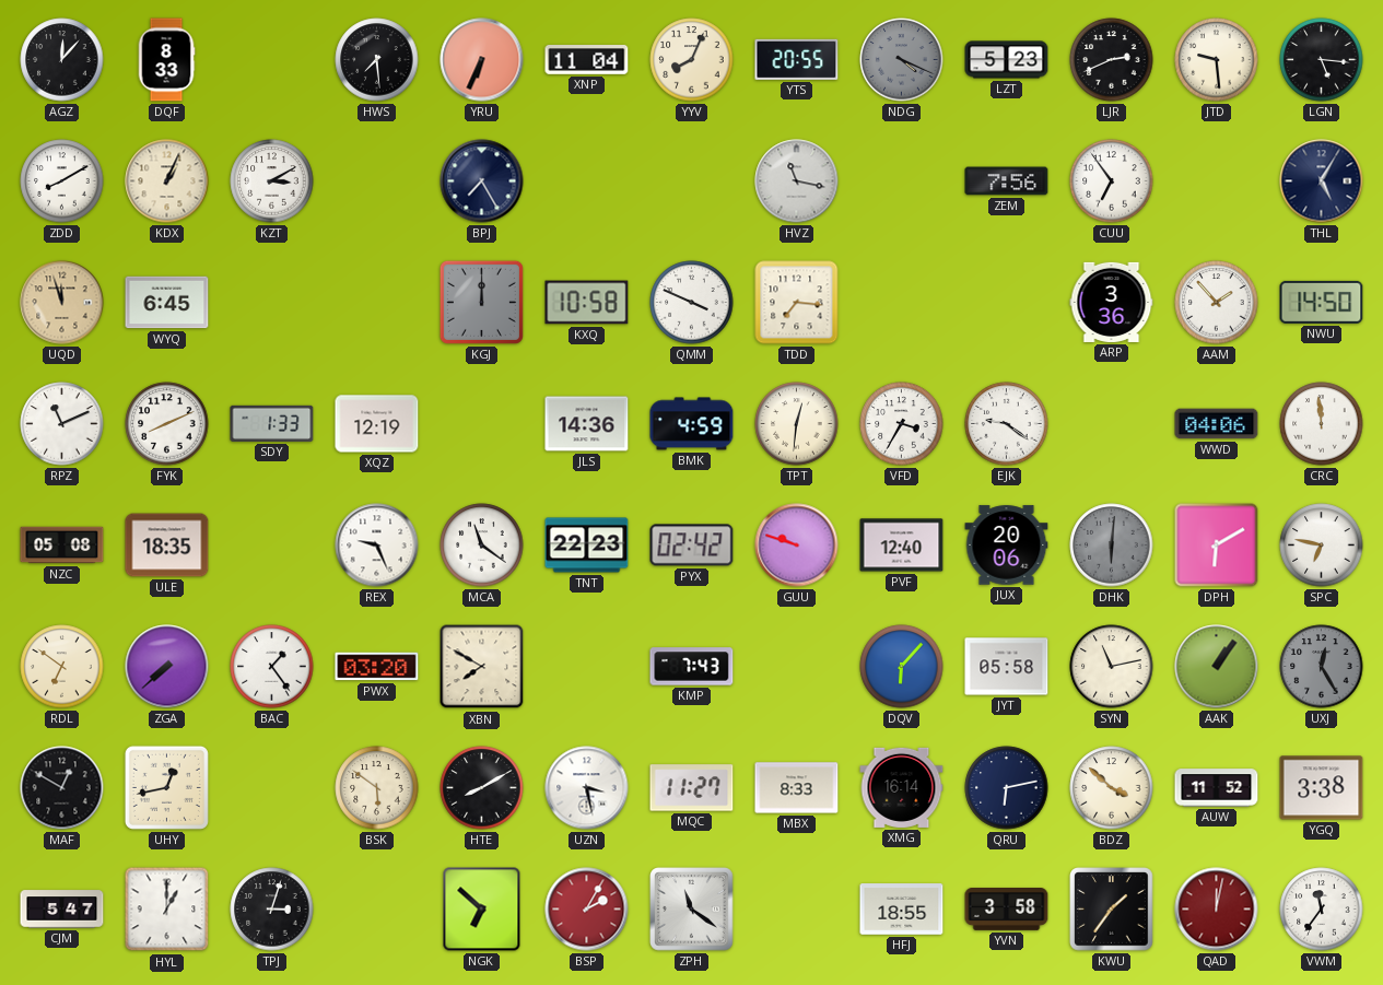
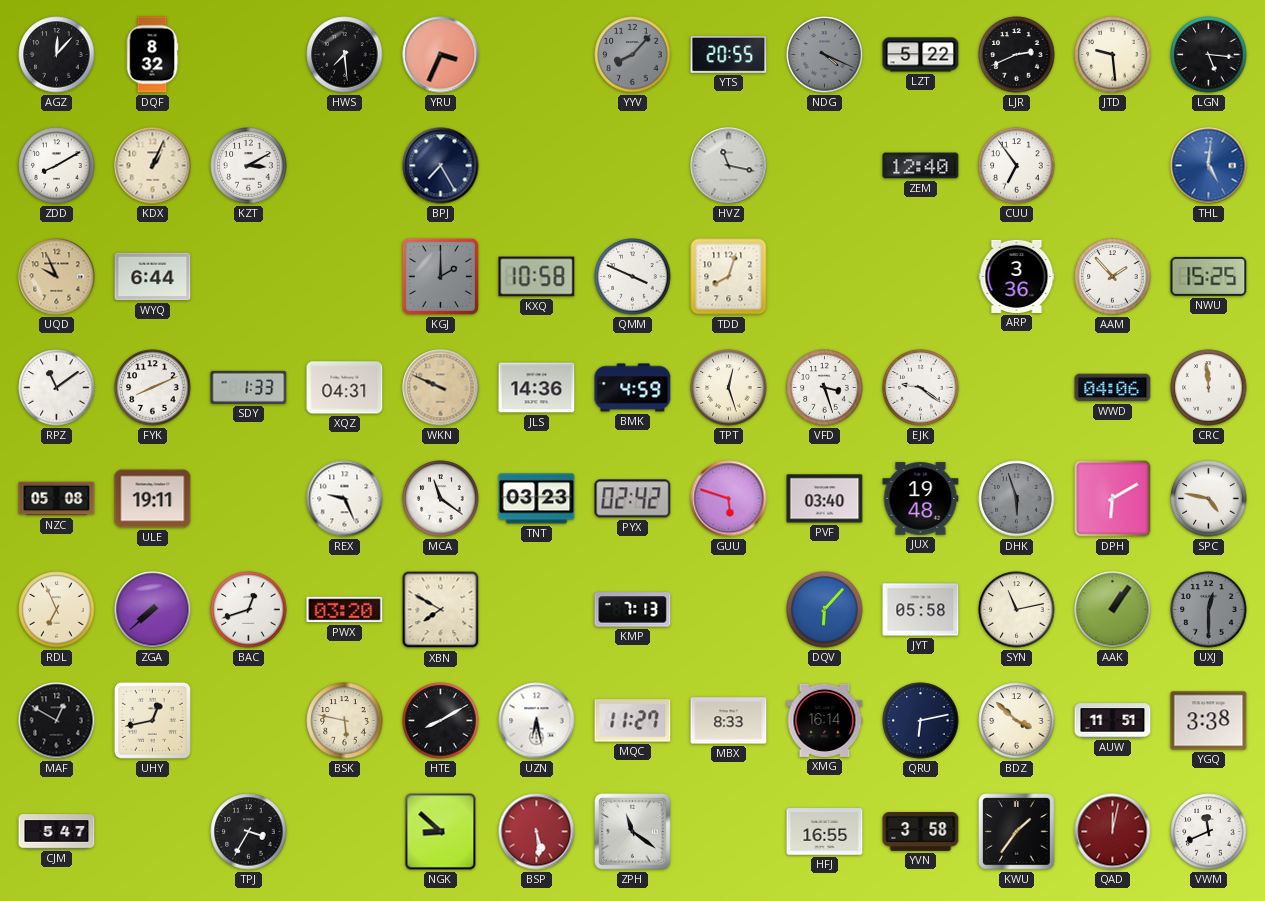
DQF: 8:33 -> 8:32
YRU: 6:34 -> 3:34
XNP: 11:04 -> none
YYV: 8:04 -> 8:07
YYV dial: cream -> grey
LZT: 5:23 -> 5:22
ZEM: 7:56 -> 12:40
THL: 5:05 -> 5:01
THL dial: navy -> blue
UQD: 11:57 -> 9:56
WYQ: 6:45 -> 6:44
KGJ: 12:00 -> 2:00
TDD: 7:16 -> 8:03
NWU: 14:50 -> 15:25
RPZ: 11:11 -> 11:09
XQZ: 12:19 -> 04:31
WKN: none -> 9:49
TPT: 12:31 -> 12:27
VFD: 3:35 -> 3:27
ULE: 18:35 -> 19:11
TNT: 22:23 -> 03:23
GUU: 9:48 -> 5:48
PVF: 12:40 -> 03:40
JUX: 20:06 -> 19:48
DHK: 6:01 -> 5:57
SPC: 6:47 -> 4:47
RDL: 6:51 -> 6:56
BAC: 1:24 -> 12:42
KMP: 7:43 -> 7:13
UXJ: 12:25 -> 12:30
BSK: 5:51 -> 5:47
UZN: 3:28 -> 6:28
AUW: 11:52 -> 11:51
HYL: 1:00 -> none
TPJ: 3:03 -> 3:35
NGK: 6:52 -> 8:52
BSP: 2:05 -> 5:29
HFJ: 18:55 -> 16:55
VWM: 11:36 -> 11:41
